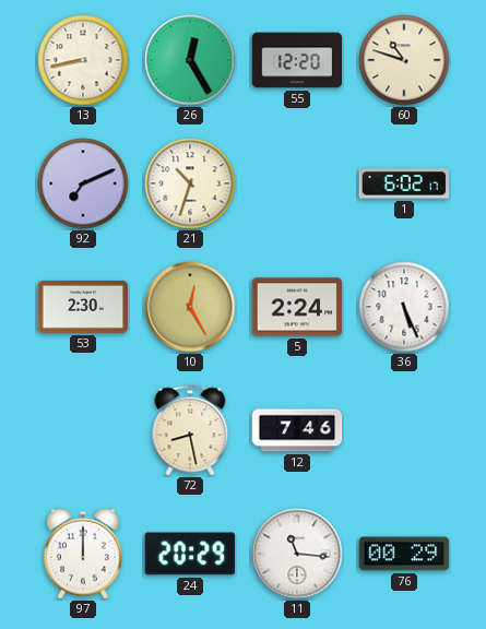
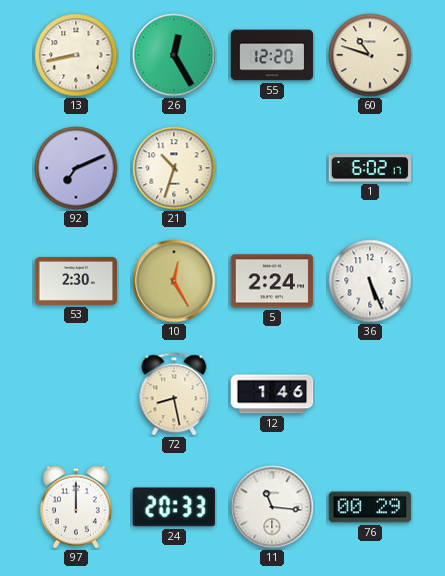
12: 7:46 -> 1:46
24: 20:29 -> 20:33
